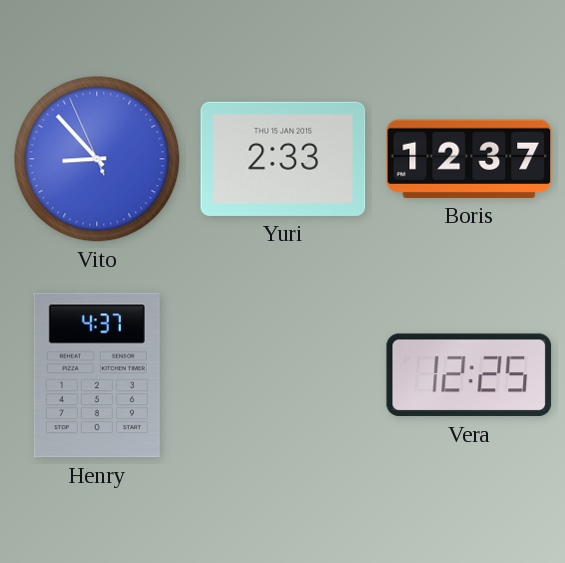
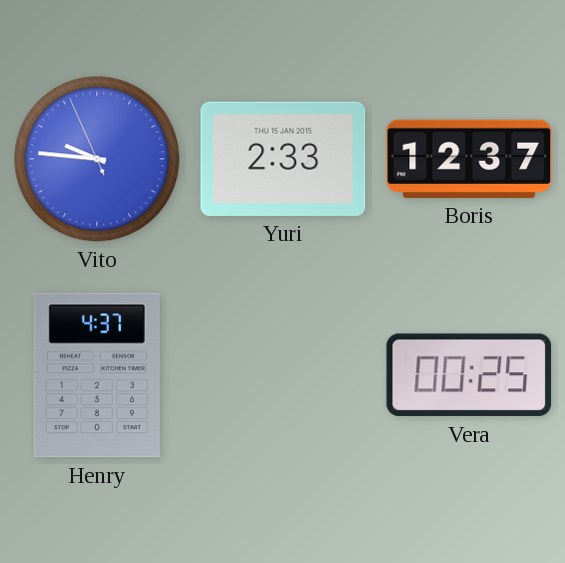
Vito: 8:52 -> 9:45
Vera: 12:25 -> 00:25
